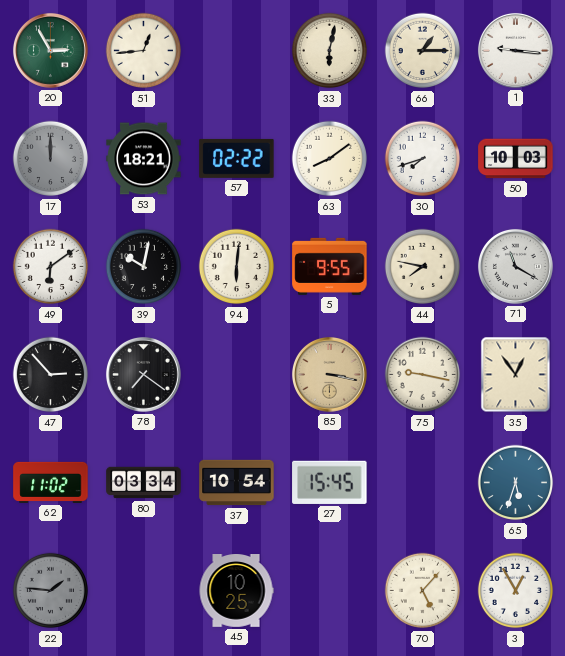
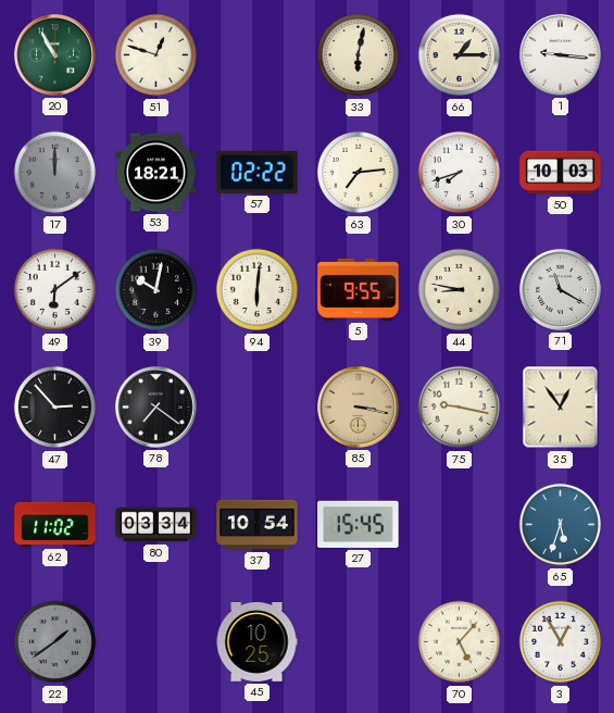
20: 2:55 -> 10:55
51: 12:44 -> 12:48
63: 8:09 -> 7:14
44: 7:47 -> 8:47
22: 1:46 -> 1:39
